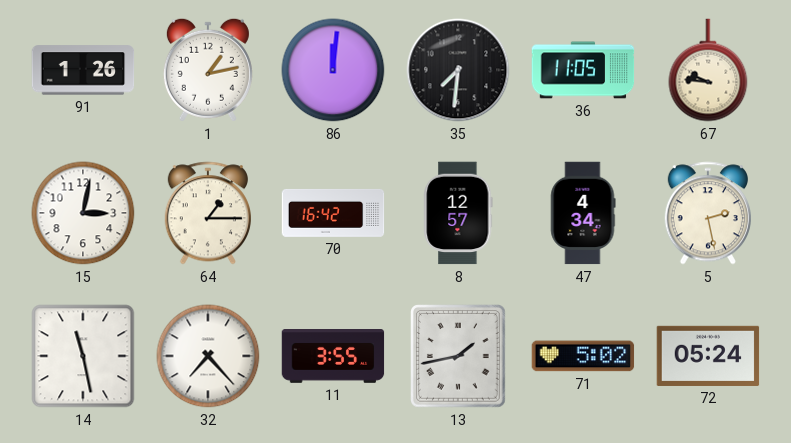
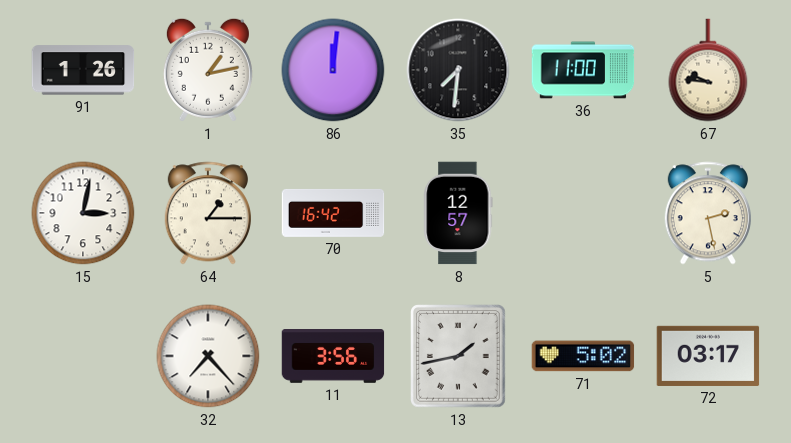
36: 11:05 -> 11:00
47: 4:34 -> none
14: 11:28 -> none
11: 3:55 -> 3:56
72: 05:24 -> 03:17
